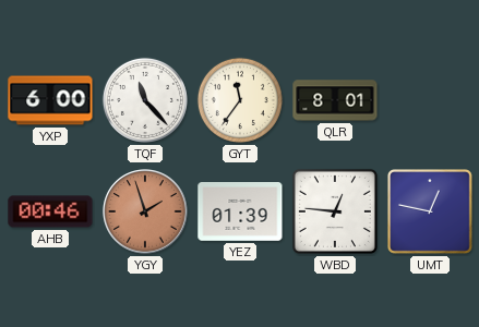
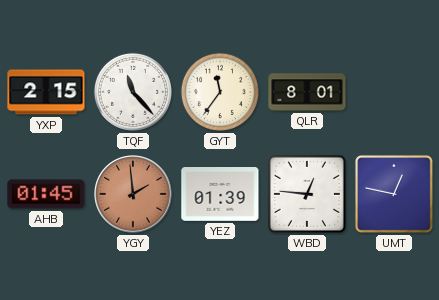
YXP: 6:00 -> 2:15
AHB: 00:46 -> 01:45
YGY: 1:57 -> 1:59
